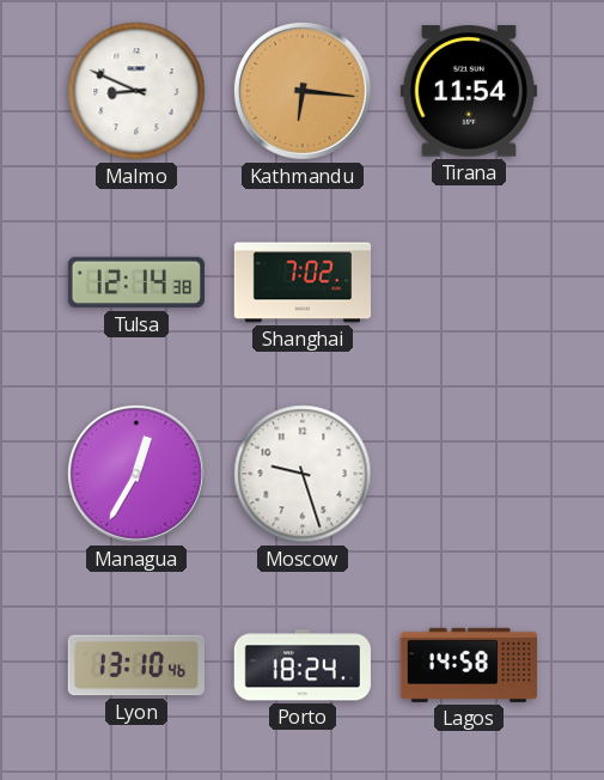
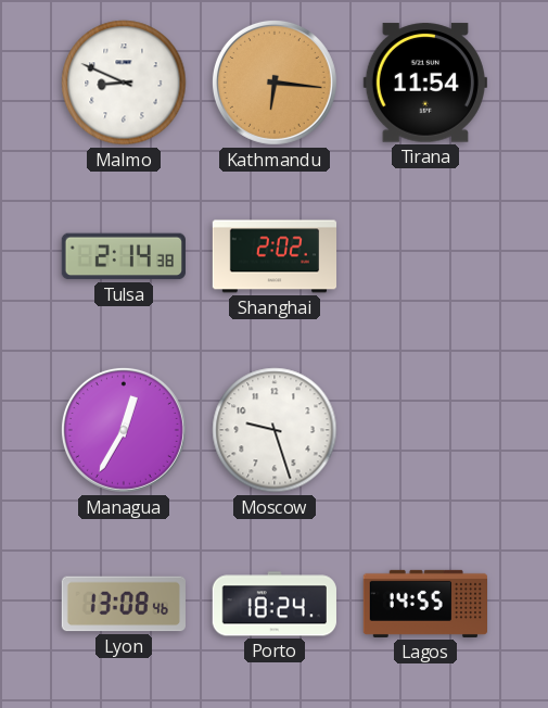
Tulsa: 12:14 -> 2:14
Shanghai: 7:02 -> 2:02
Lyon: 13:10 -> 13:08
Lagos: 14:58 -> 14:55
